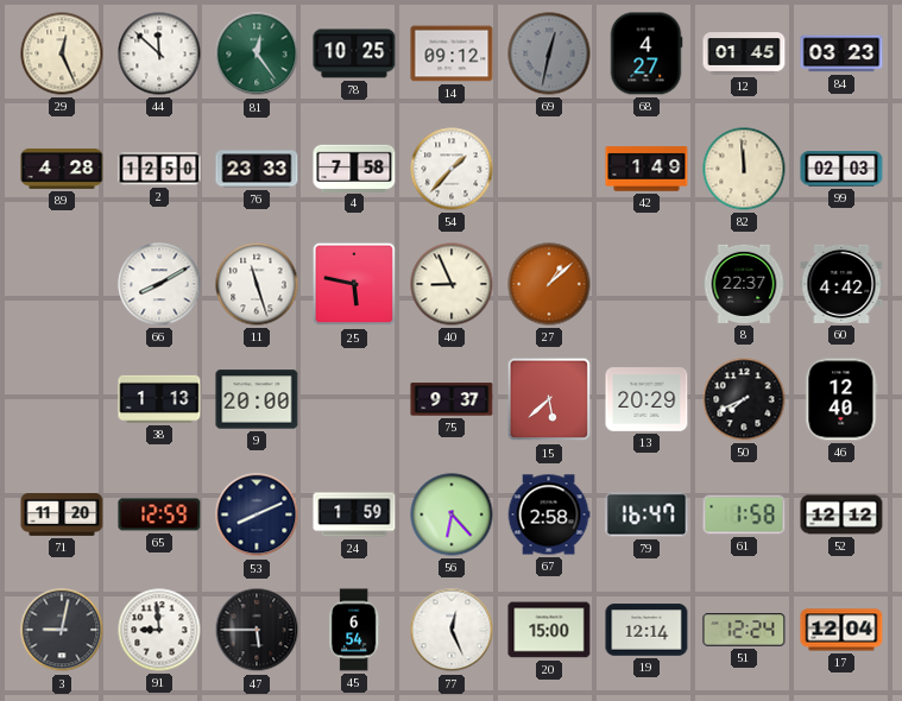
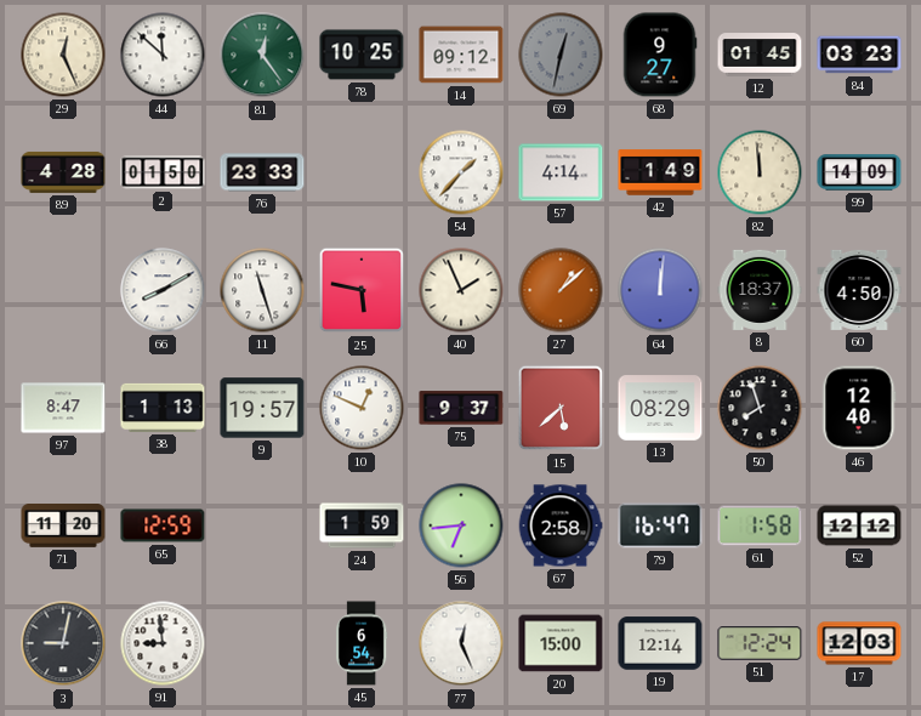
68: 4:27 -> 9:27
2: 12:50 -> 01:50
4: 7:58 -> none
57: none -> 4:14
99: 02:03 -> 14:09
40: 8:56 -> 1:56
64: none -> 12:01
8: 22:37 -> 18:37
60: 4:42 -> 4:50
97: none -> 8:47
9: 20:00 -> 19:57
10: none -> 12:49
13: 20:29 -> 08:29
50: 7:41 -> 7:57
53: 8:11 -> none
56: 6:23 -> 6:44
47: 5:45 -> none
17: 12:04 -> 12:03
